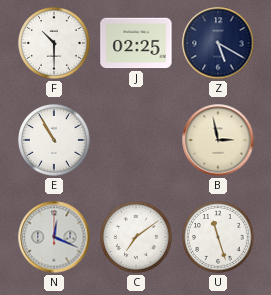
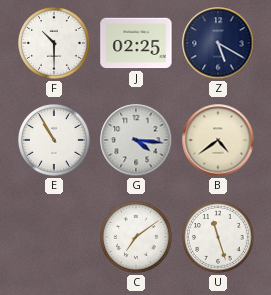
G: none -> 4:16
B: 2:58 -> 4:39
N: 12:19 -> none
